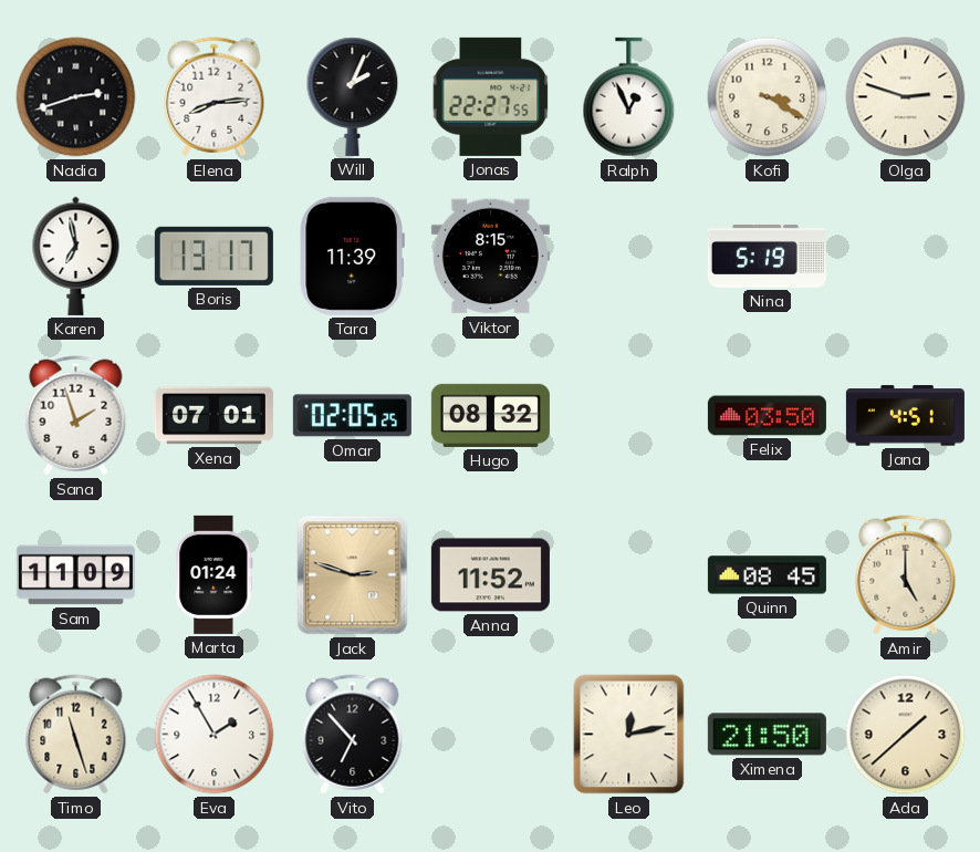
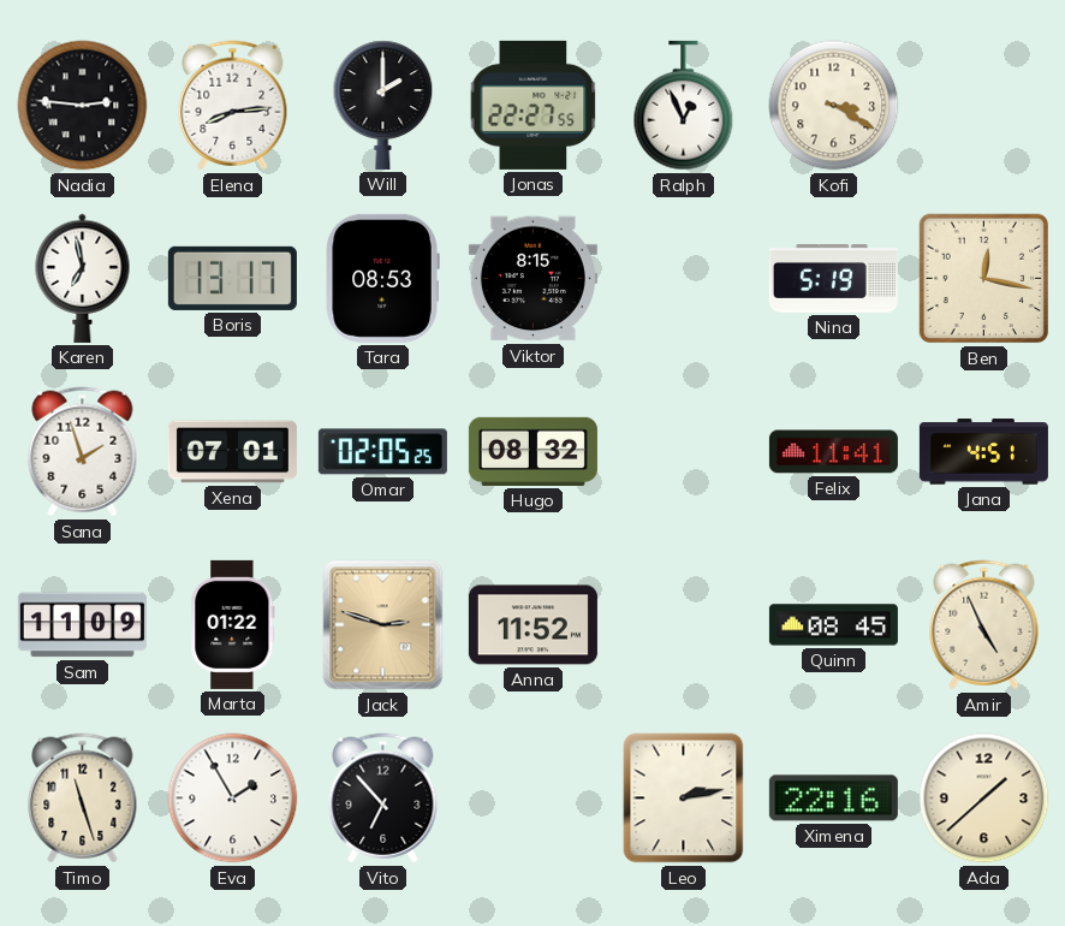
Nadia: 2:42 -> 2:46
Will: 2:04 -> 2:00
Olga: 2:48 -> none
Tara: 11:39 -> 08:53
Ben: none -> 12:17
Felix: 03:50 -> 11:41
Marta: 01:24 -> 01:22
Amir: 5:00 -> 4:56
Leo: 12:13 -> 2:13
Ximena: 21:50 -> 22:16
